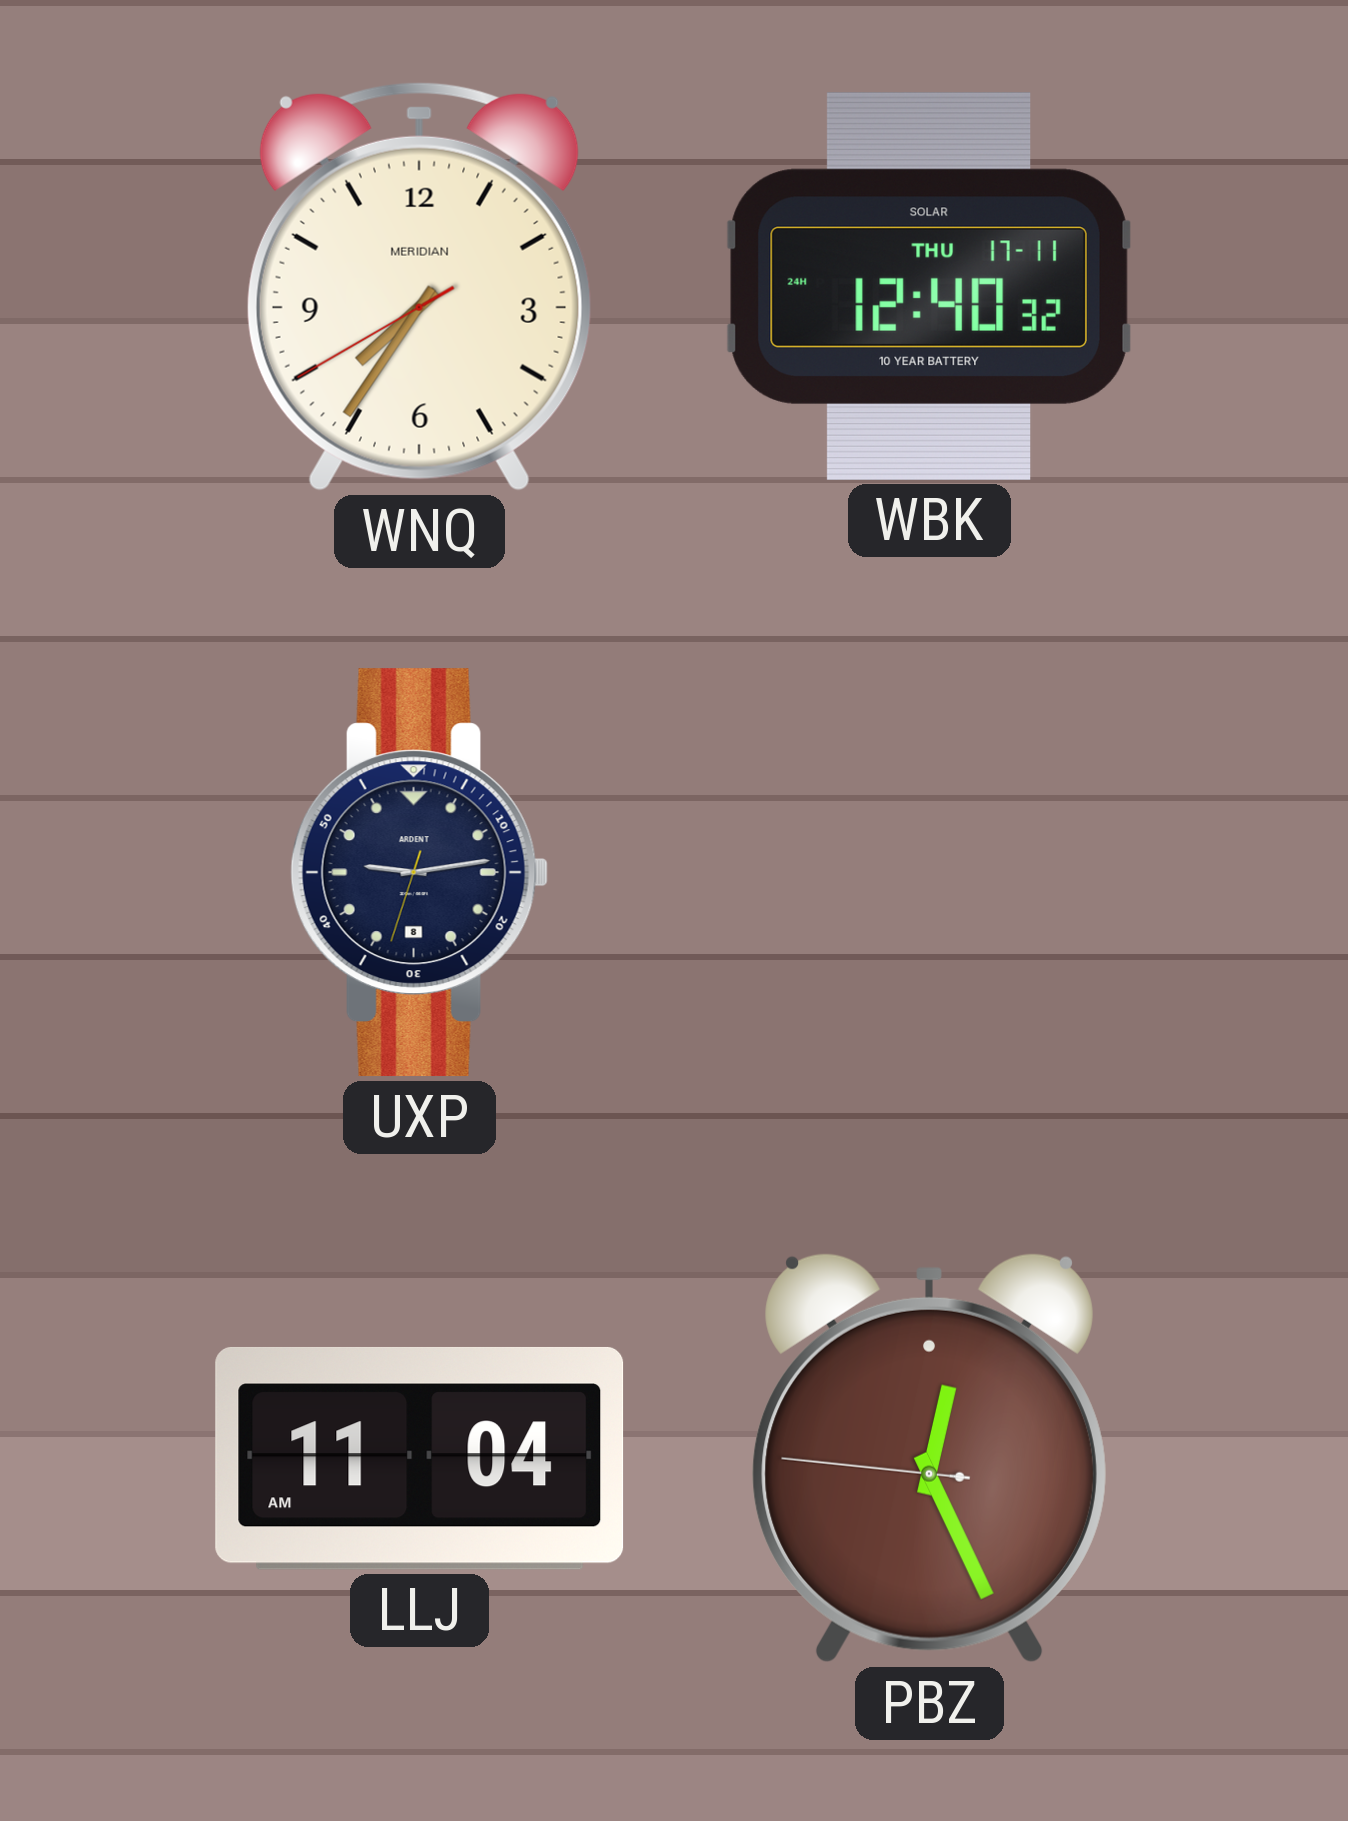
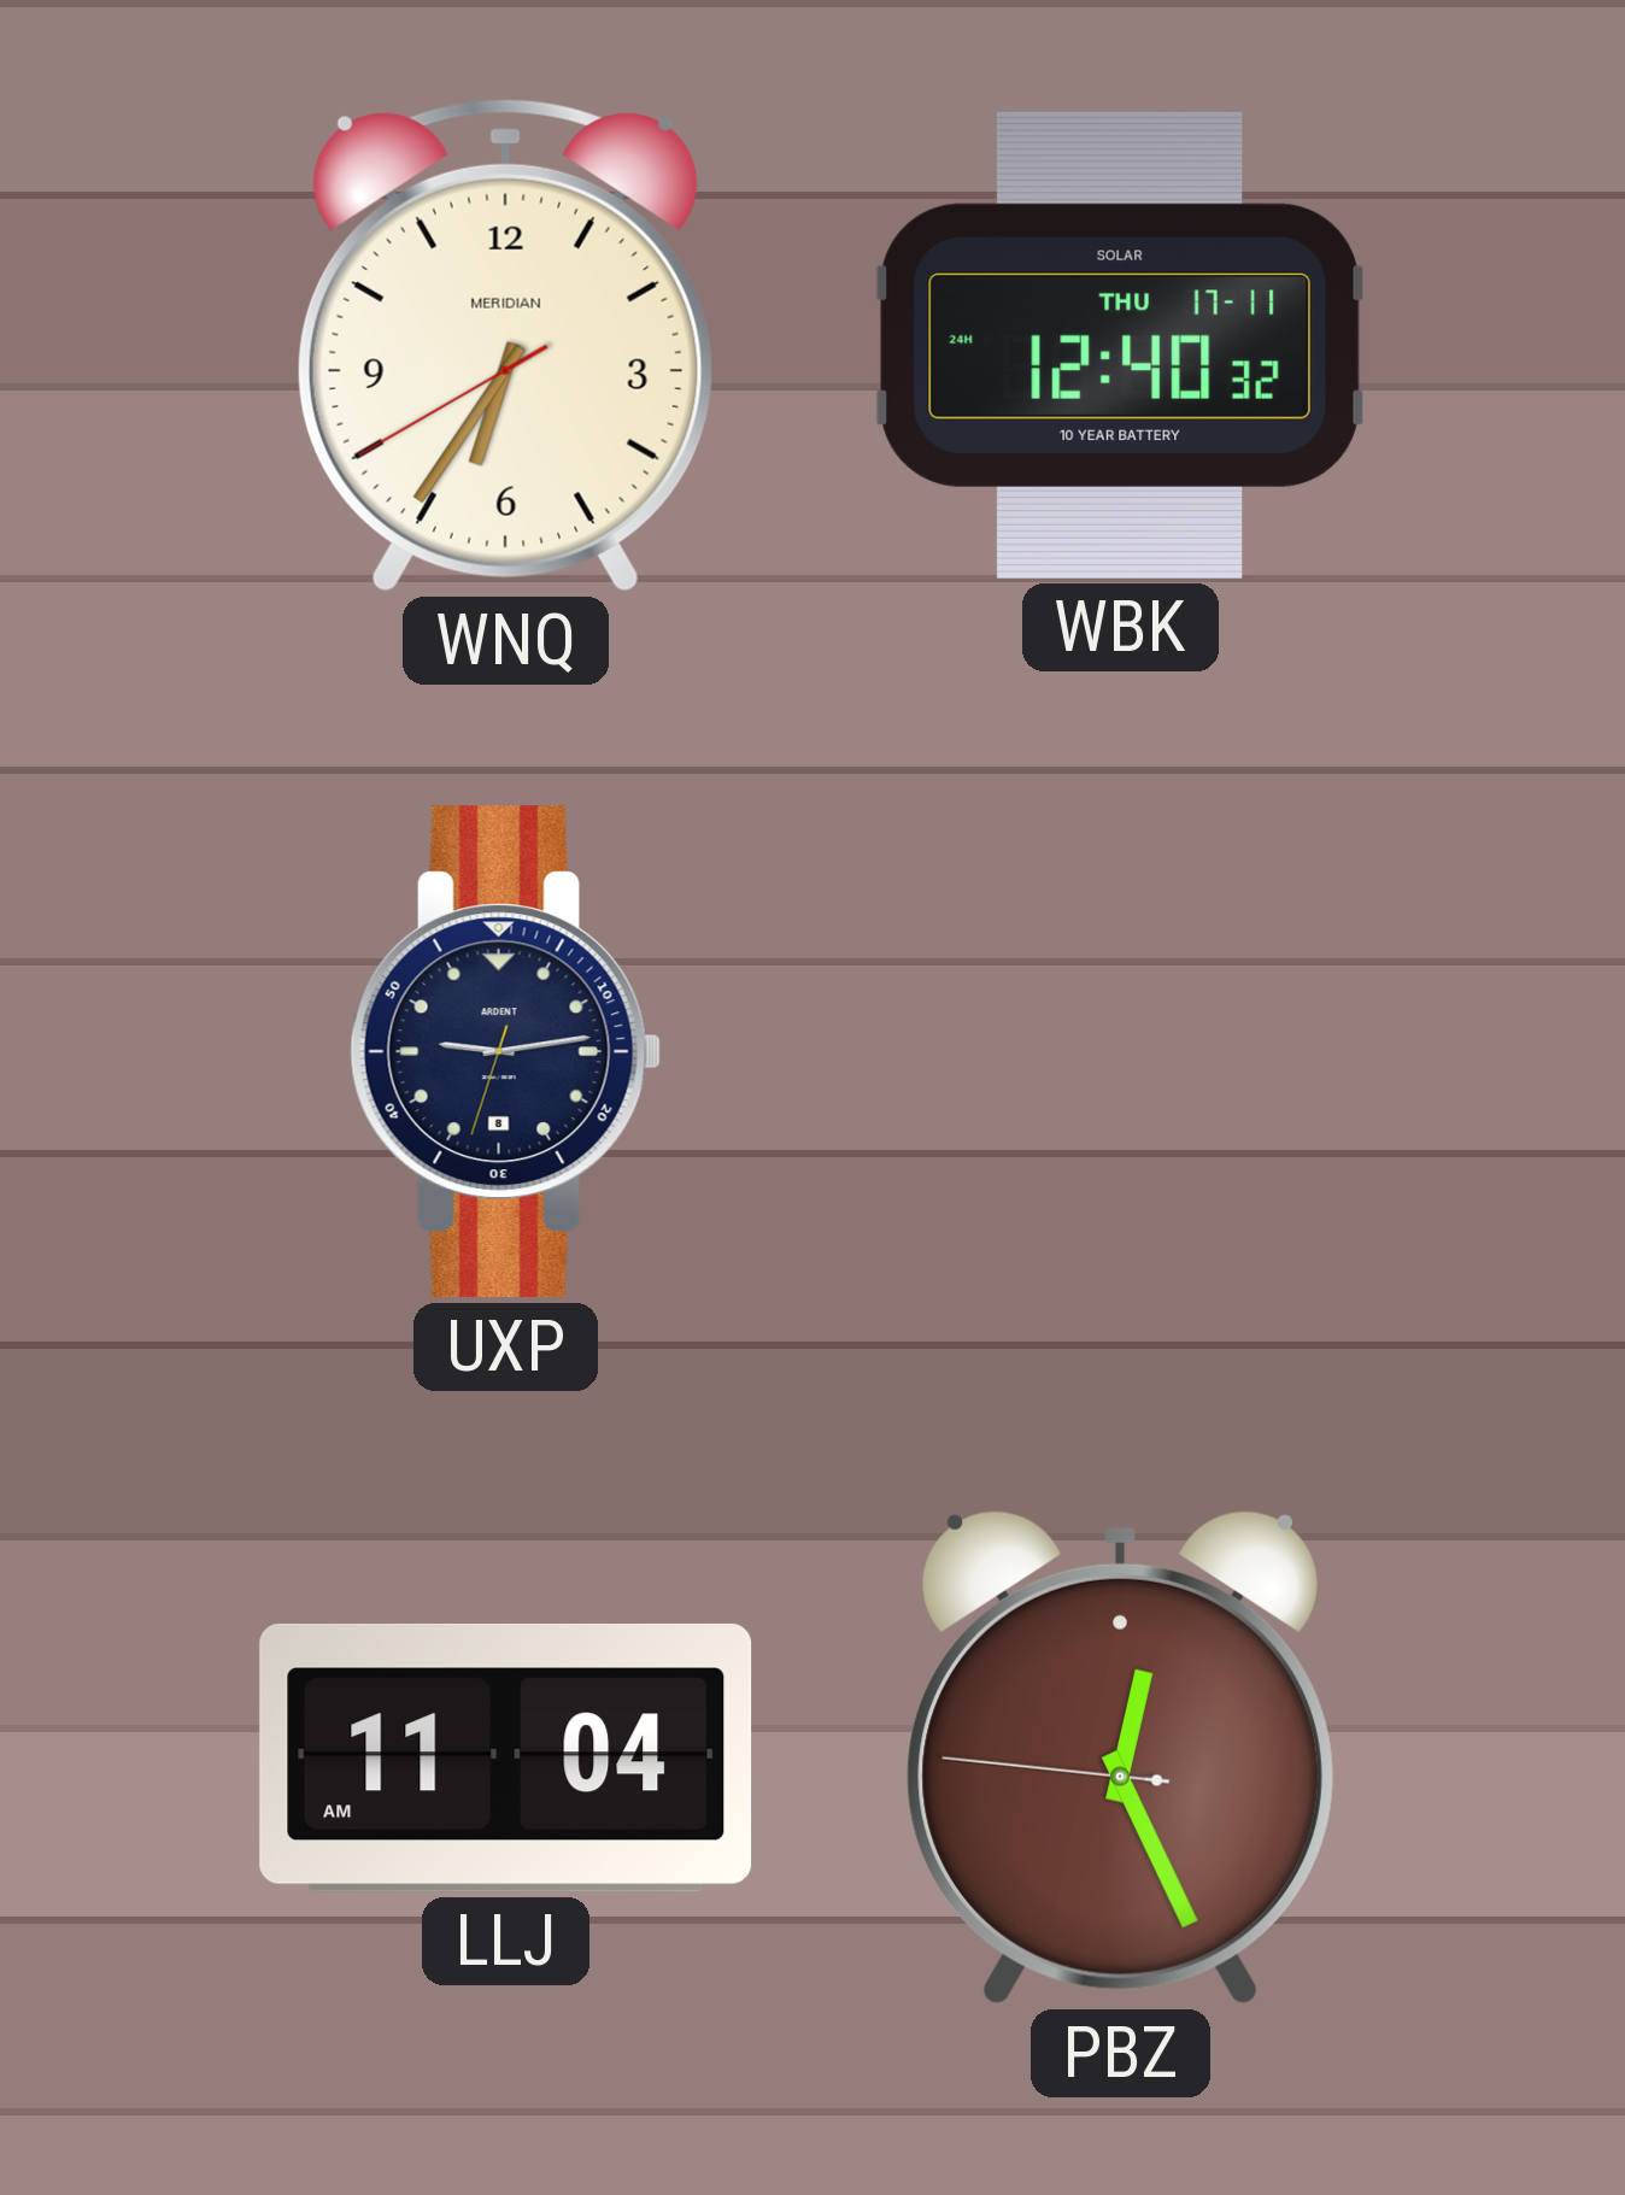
WNQ: 7:35 -> 6:35
